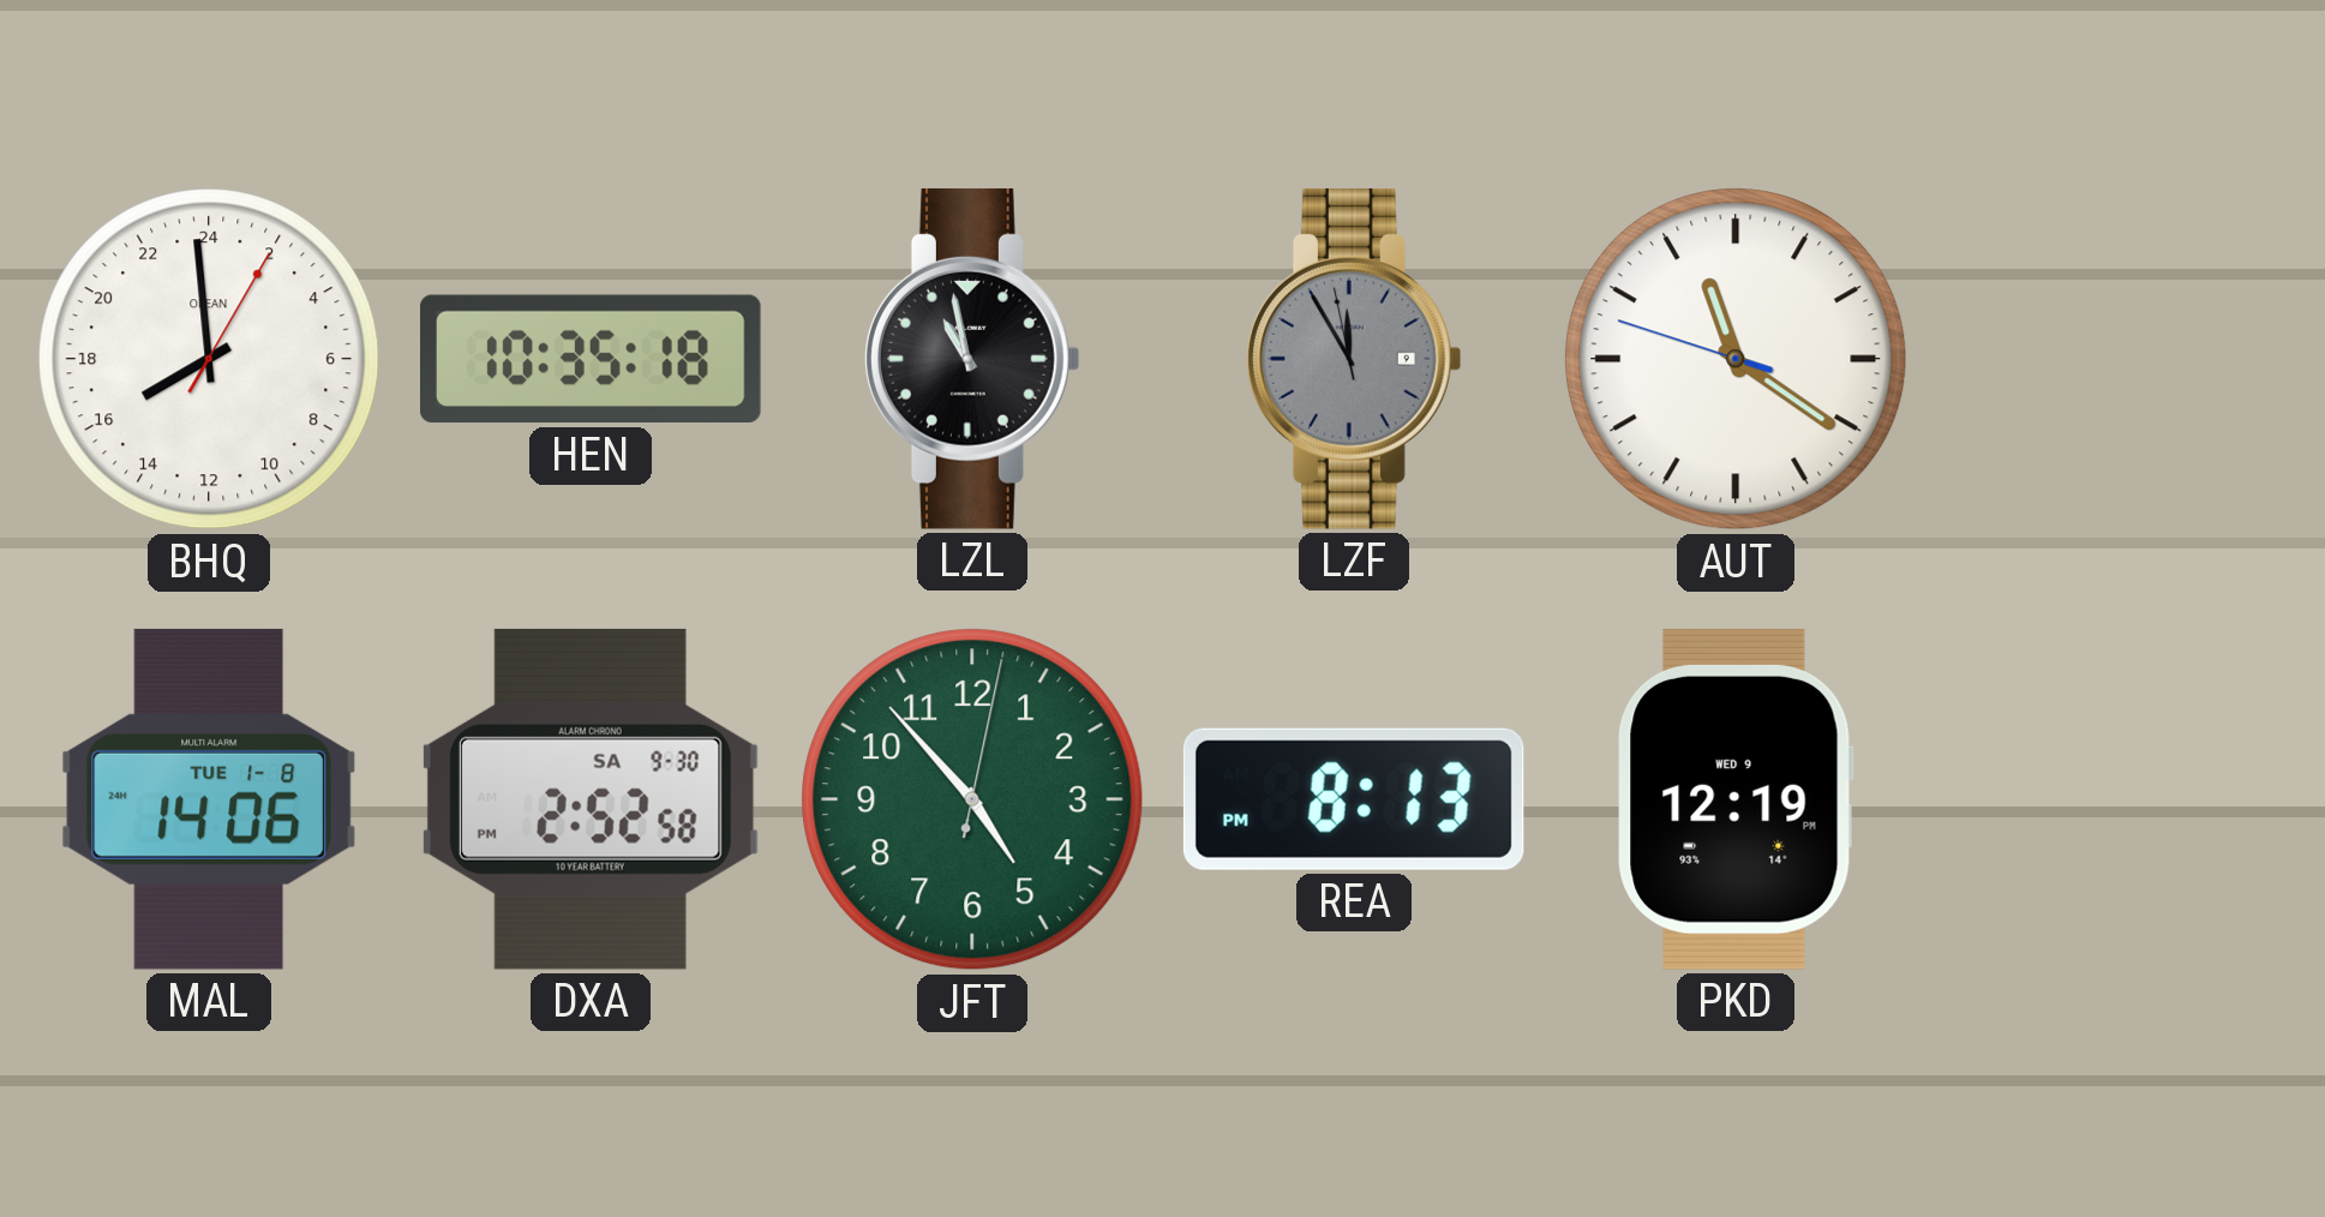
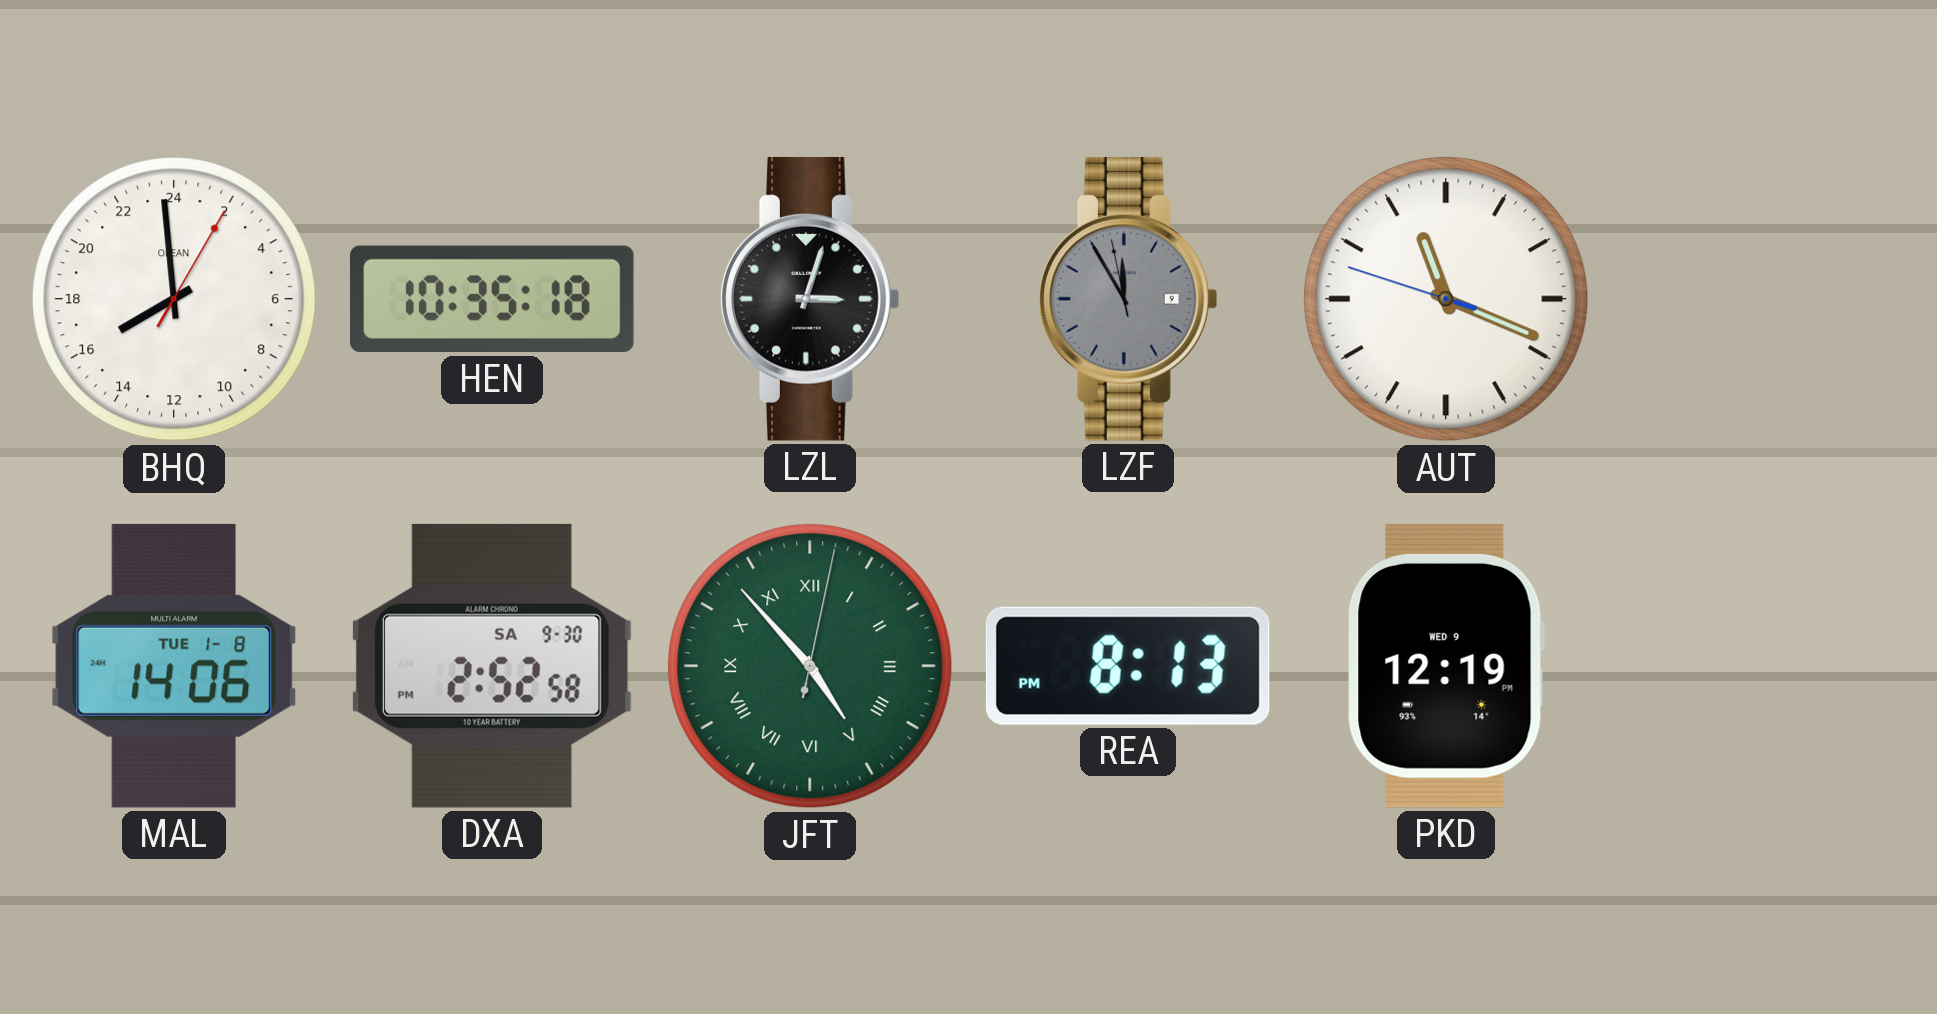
LZL: 10:58 -> 3:03
AUT: 11:20 -> 11:18
JFT numerals: Arabic -> Roman
